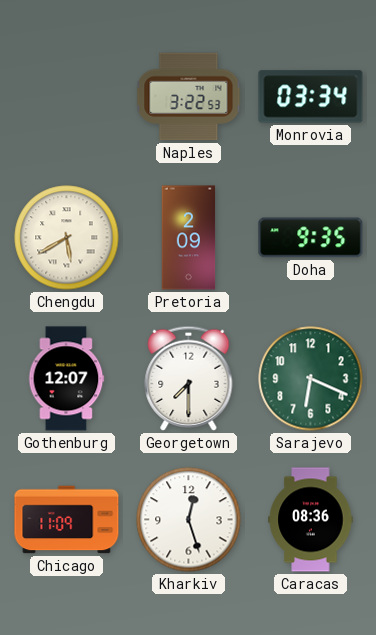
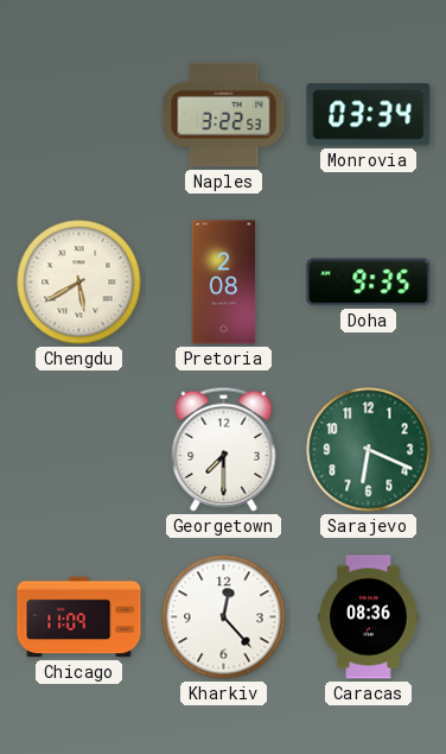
Pretoria: 2:09 -> 2:08
Gothenburg: 12:07 -> none
Kharkiv: 12:27 -> 12:23
